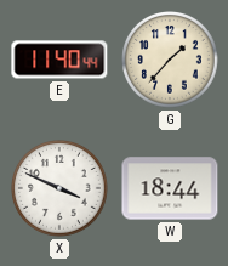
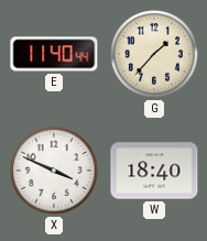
W: 18:44 -> 18:40
